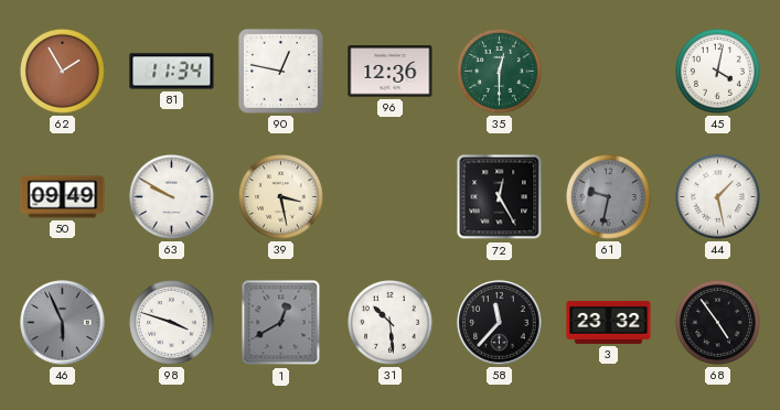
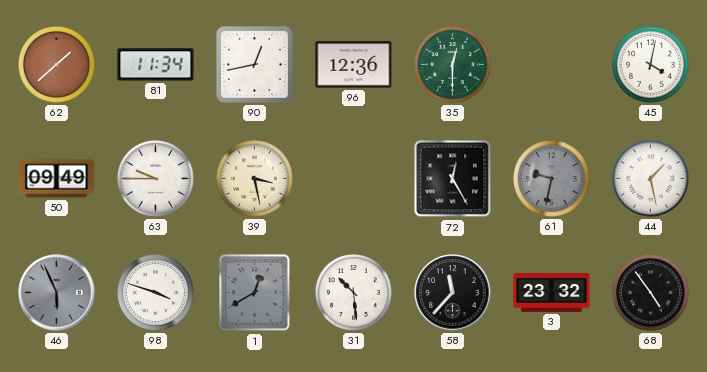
62: 1:55 -> 1:38
90: 12:47 -> 12:43
63: 9:50 -> 9:45
